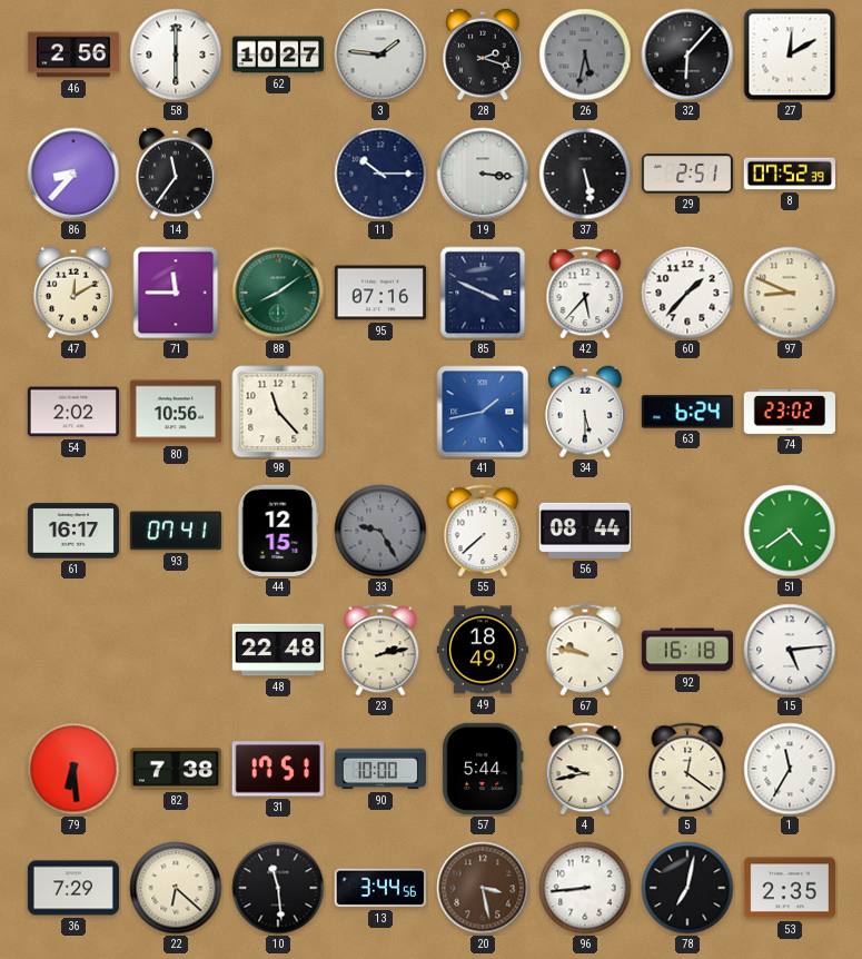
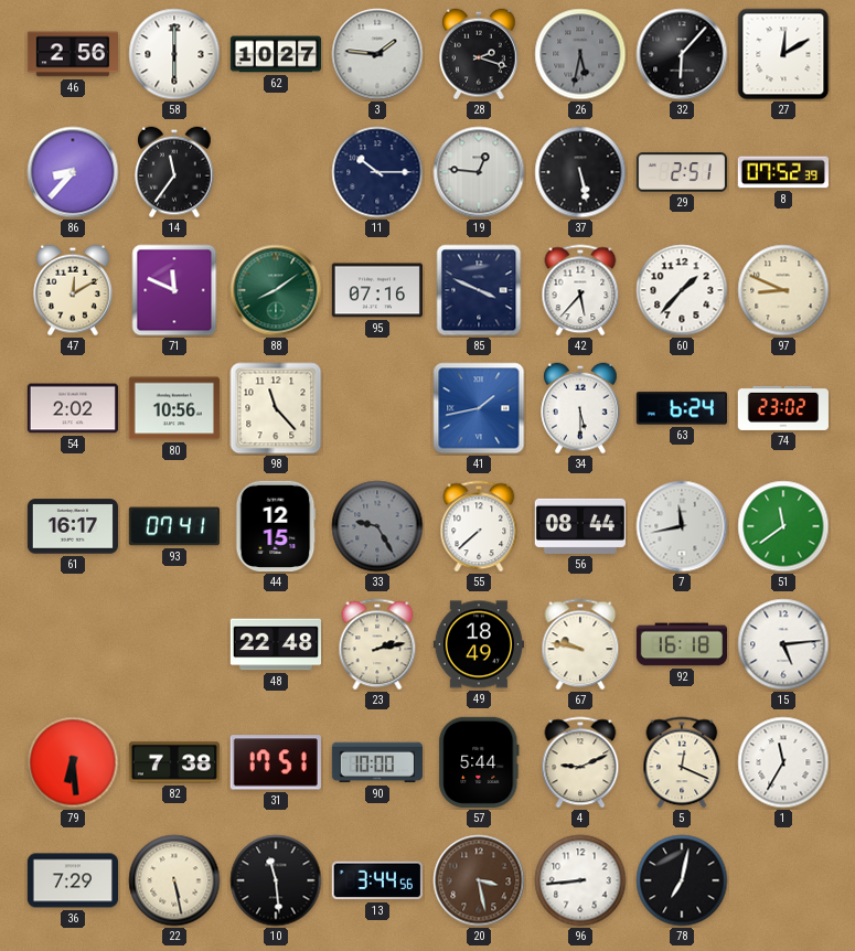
19: 3:16 -> 12:46
71: 11:45 -> 11:49
7: none -> 11:43
51: 4:39 -> 11:39
4: 9:43 -> 9:11
5: 12:21 -> 12:19
22: 6:22 -> 5:28
53: 2:35 -> none
